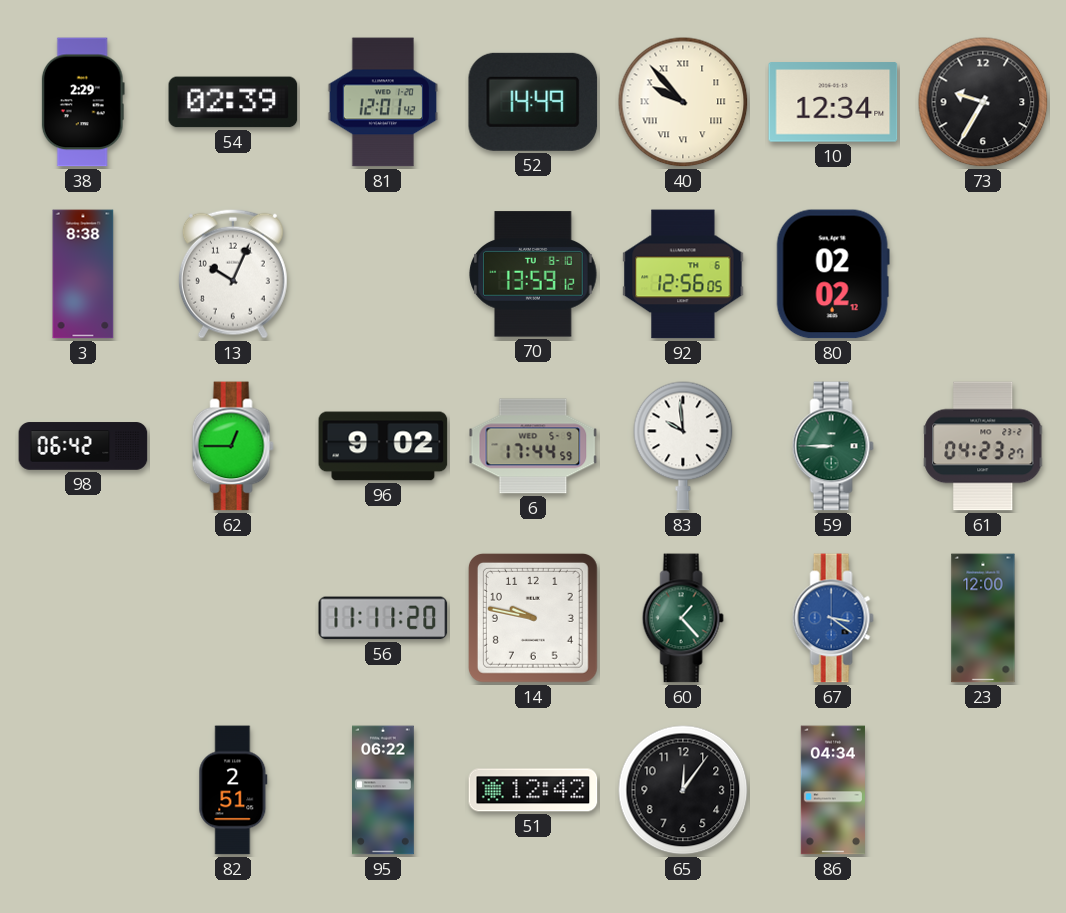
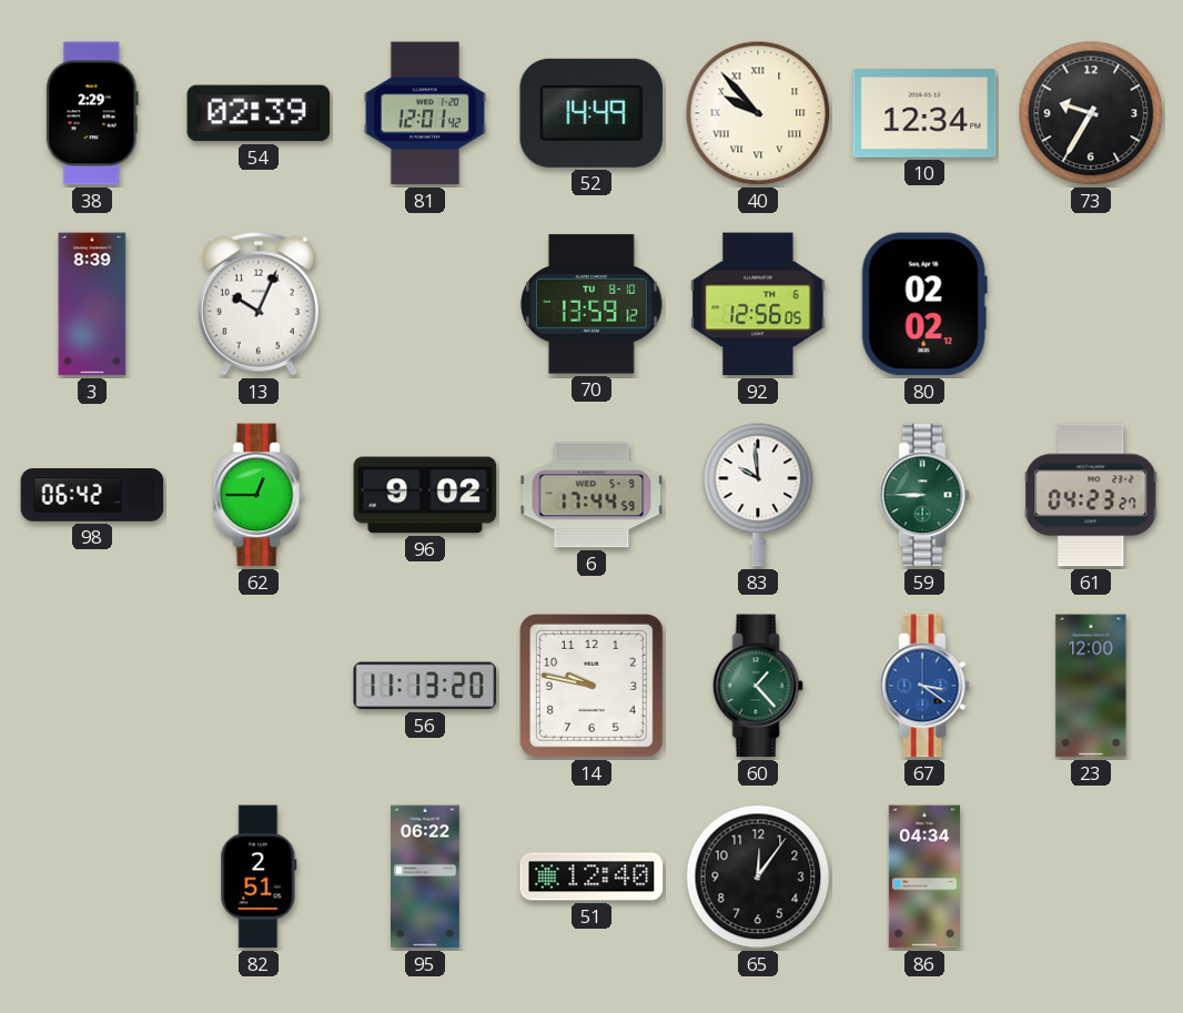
3: 8:38 -> 8:39
56: 11:11 -> 11:13
51: 12:42 -> 12:40
